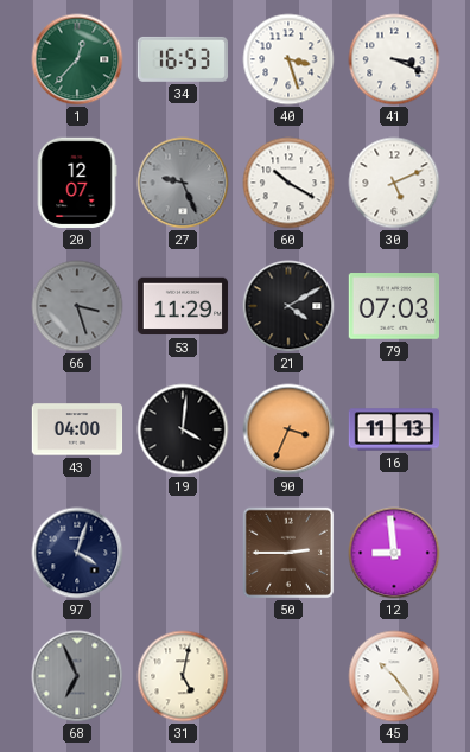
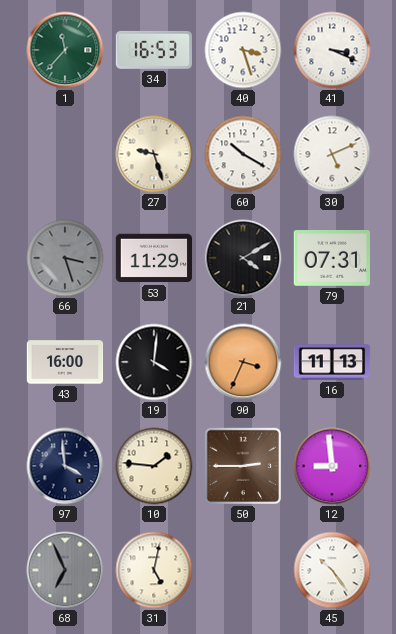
1: 12:37 -> 11:37
20: 12:07 -> none
27: 9:26 -> 9:27
27 dial: grey -> cream
79: 07:03 -> 07:31
43: 04:00 -> 16:00
97: 4:03 -> 3:59
10: none -> 1:46
